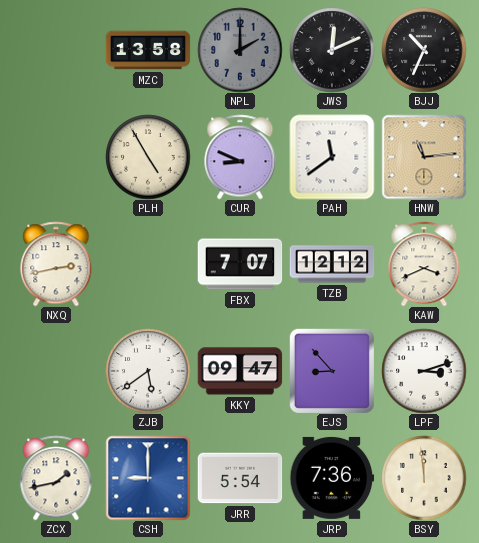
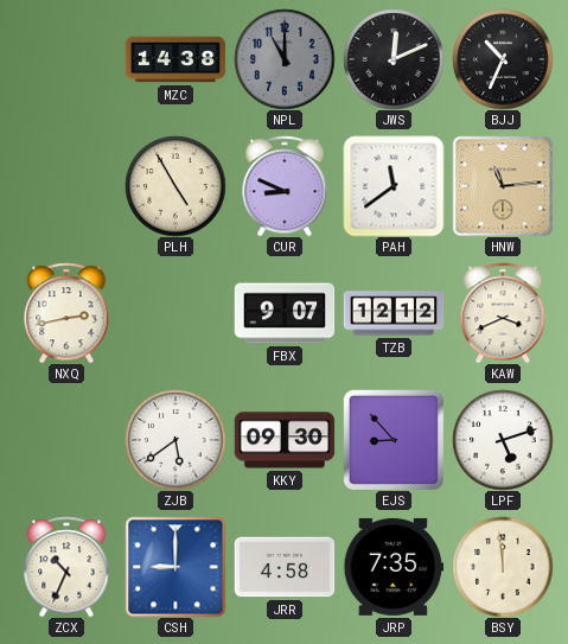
MZC: 13:58 -> 14:38
NPL: 2:00 -> 11:00
FBX: 7:07 -> 9:07
KKY: 09:47 -> 09:30
LPF: 3:12 -> 5:12
ZCX: 1:43 -> 10:34
JRR: 5:54 -> 4:58
JRP: 7:36 -> 7:35
